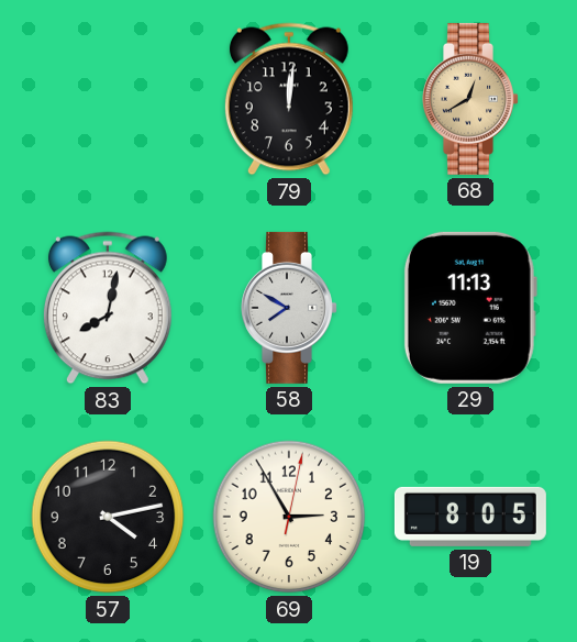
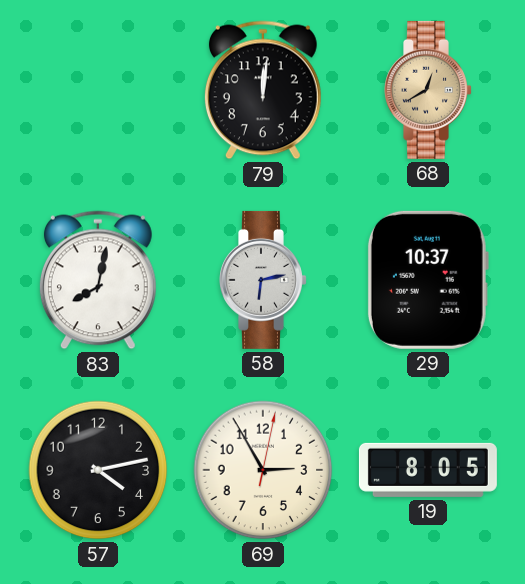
58: 7:50 -> 6:13
29: 11:13 -> 10:37
